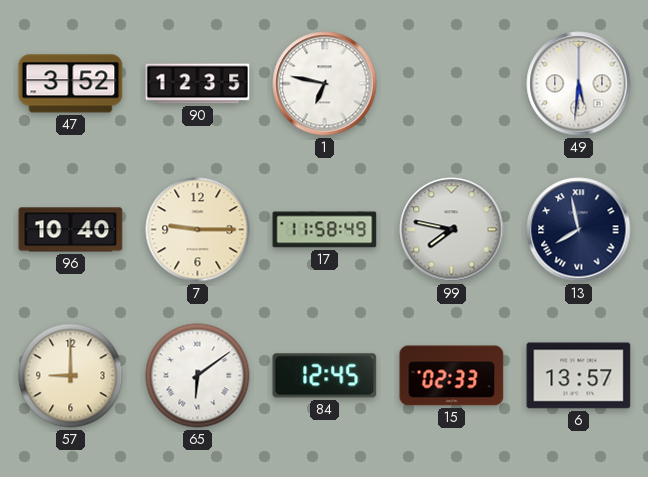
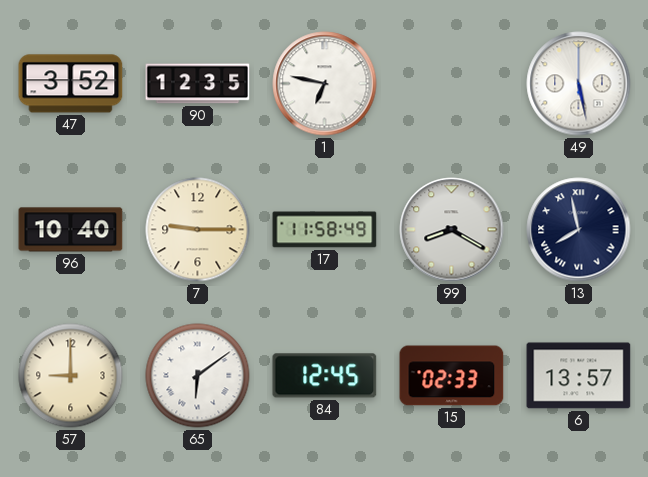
49: 5:31 -> 5:28
99: 7:47 -> 8:20
